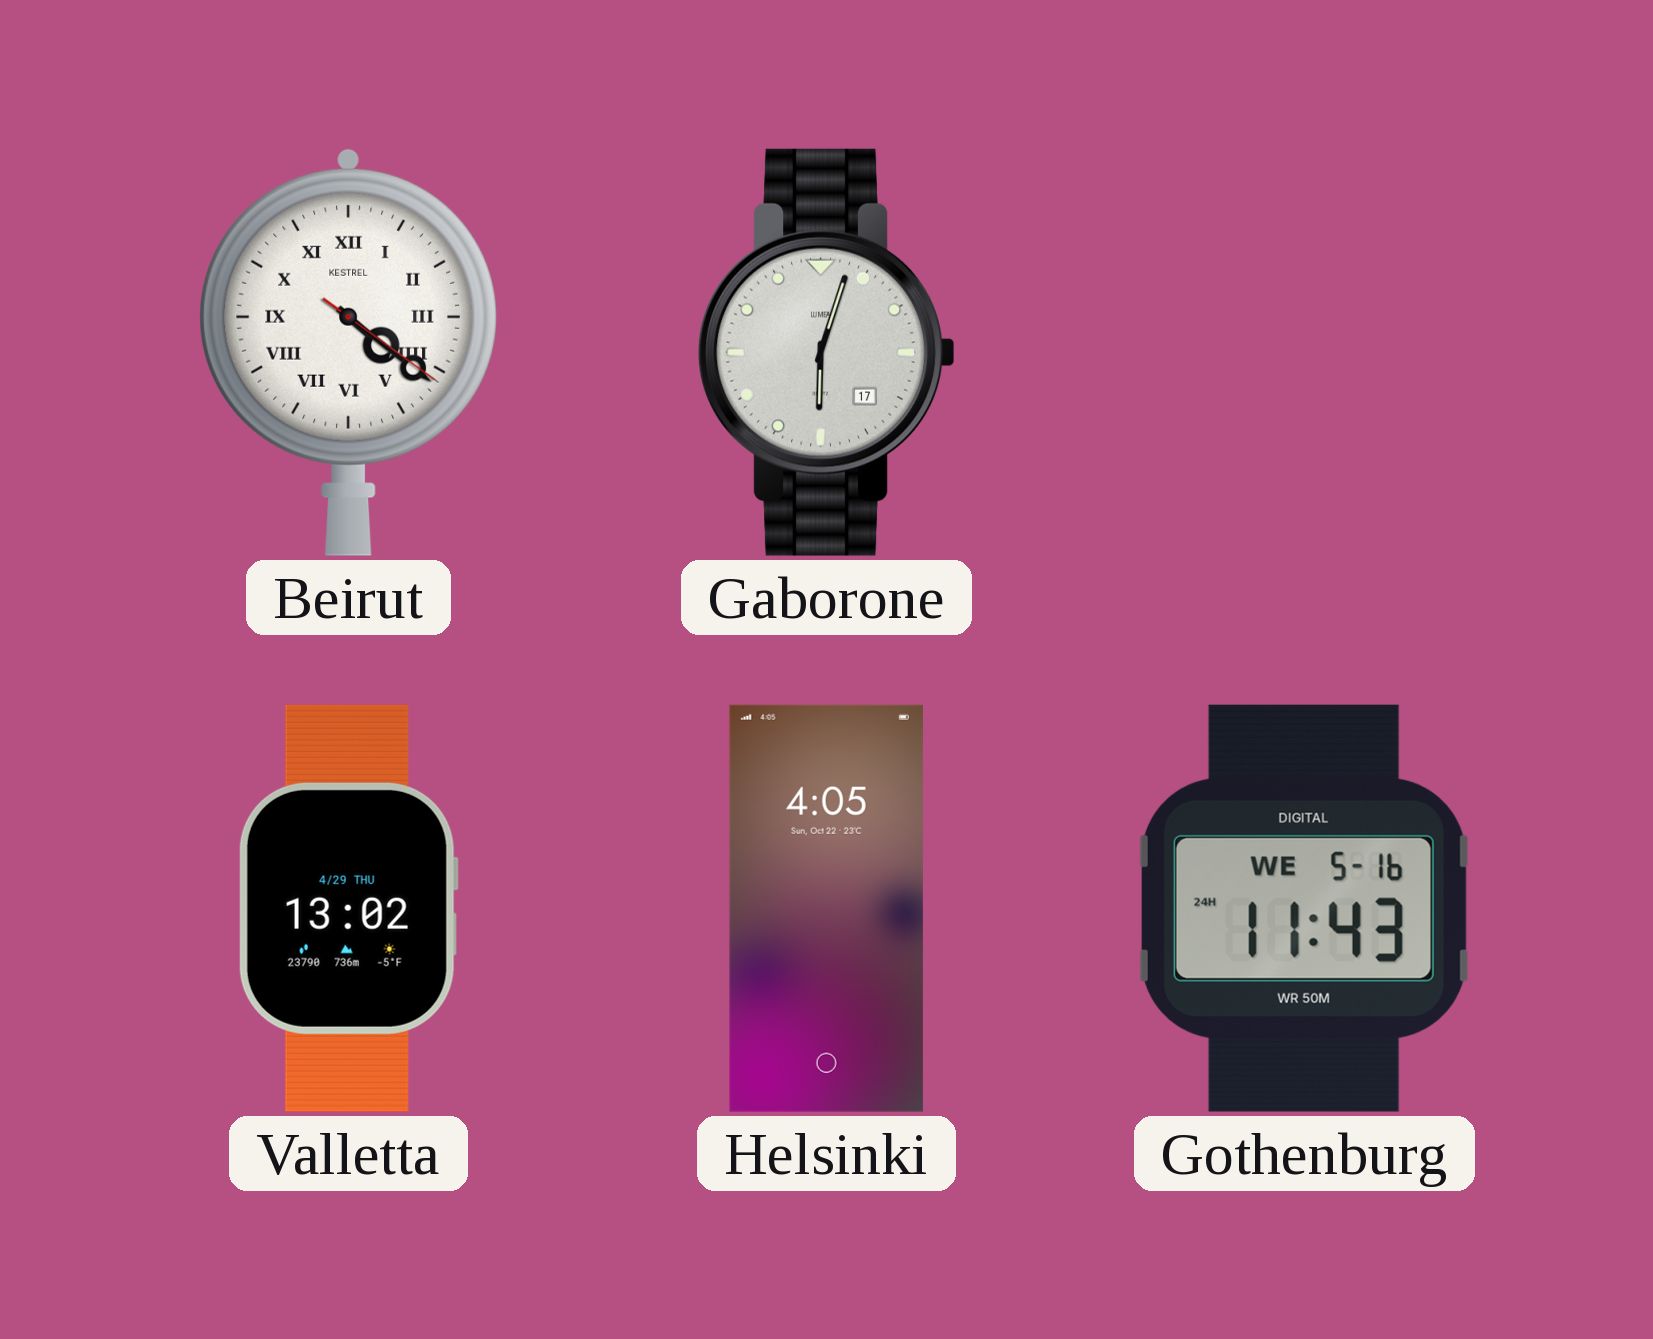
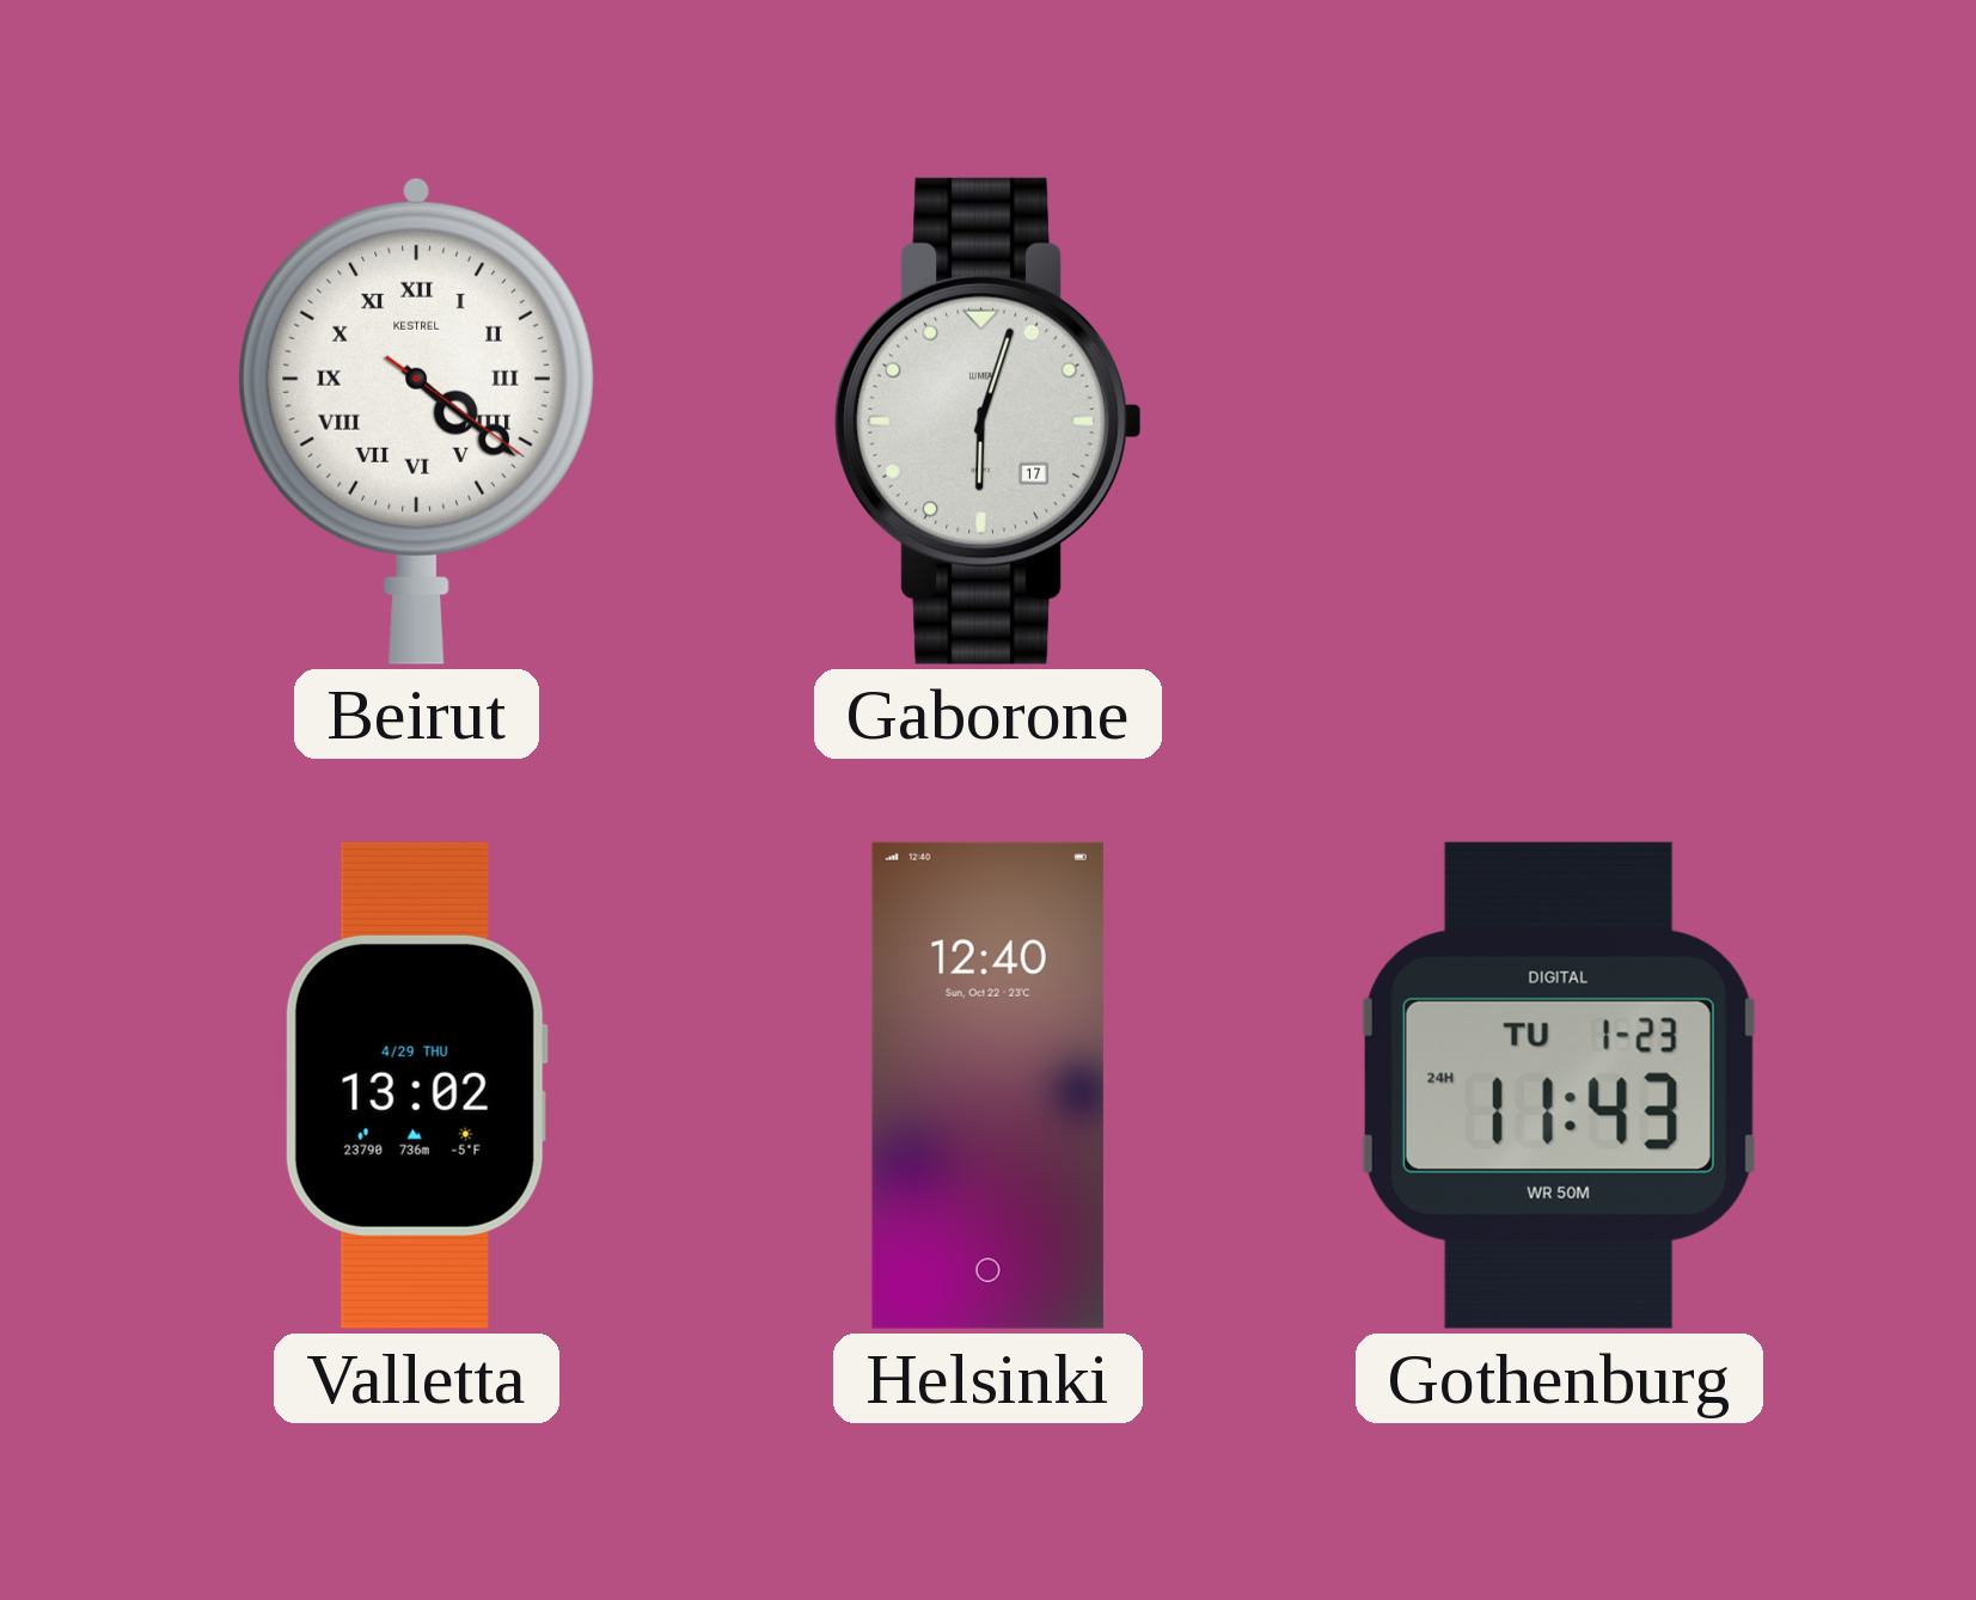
Helsinki: 4:05 -> 12:40
Gothenburg date: WE 5-16 -> TU 1-23
